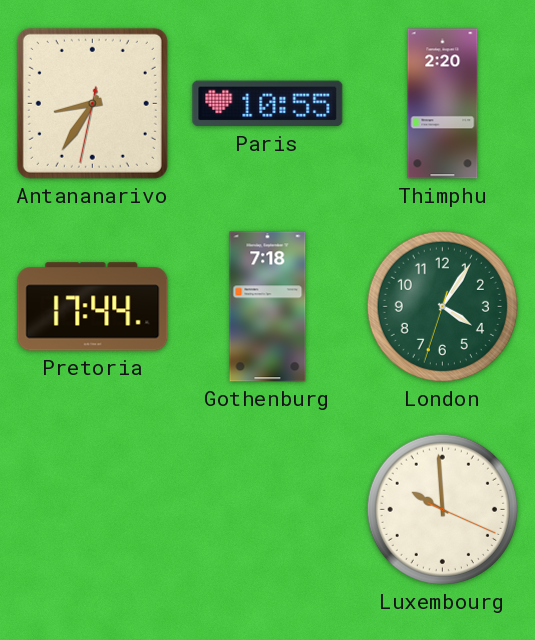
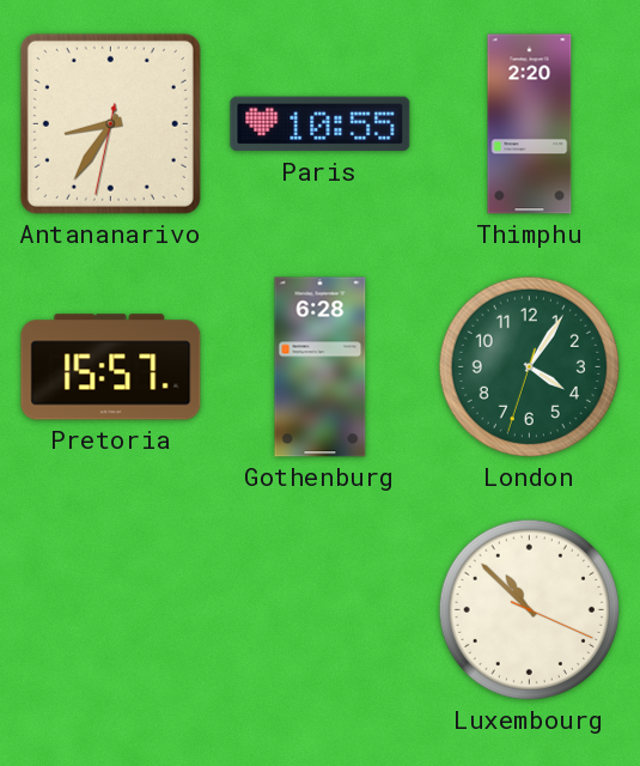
Pretoria: 17:44 -> 15:57
Gothenburg: 7:18 -> 6:28
Luxembourg: 9:59 -> 10:52
